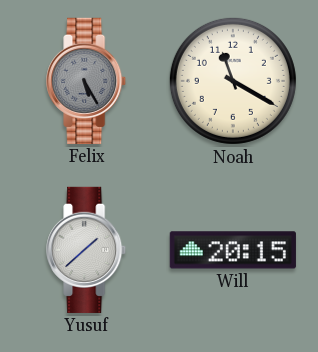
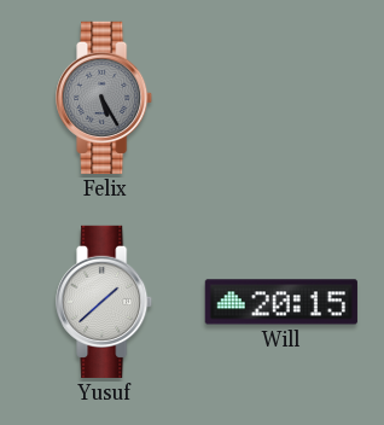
Noah: 11:20 -> none
